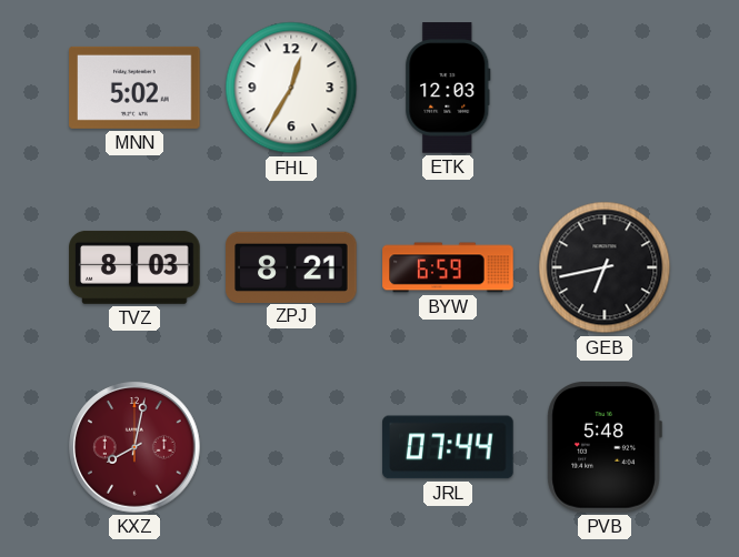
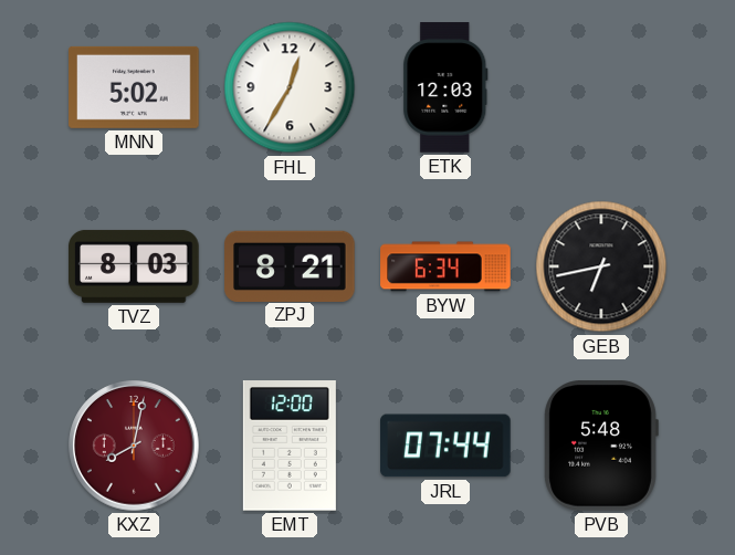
BYW: 6:59 -> 6:34
EMT: none -> 12:00
